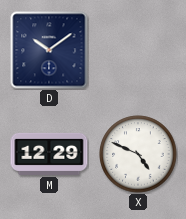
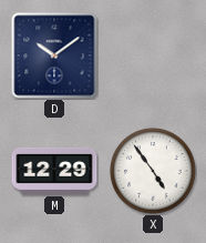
X: 4:49 -> 4:54
